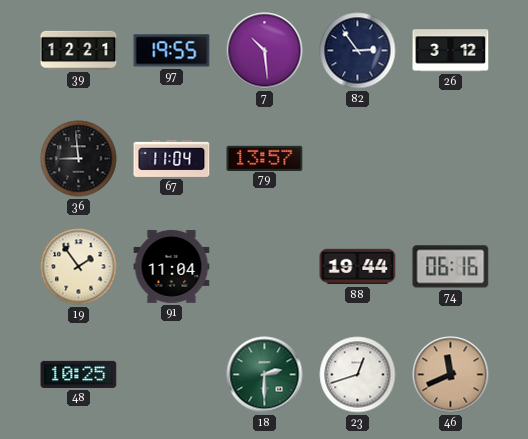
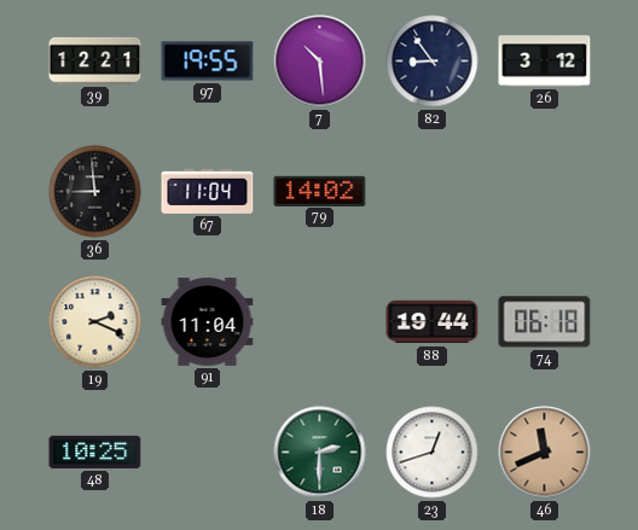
82: 2:54 -> 8:54
79: 13:57 -> 14:02
19: 1:54 -> 2:19
74: 06:16 -> 06:18
